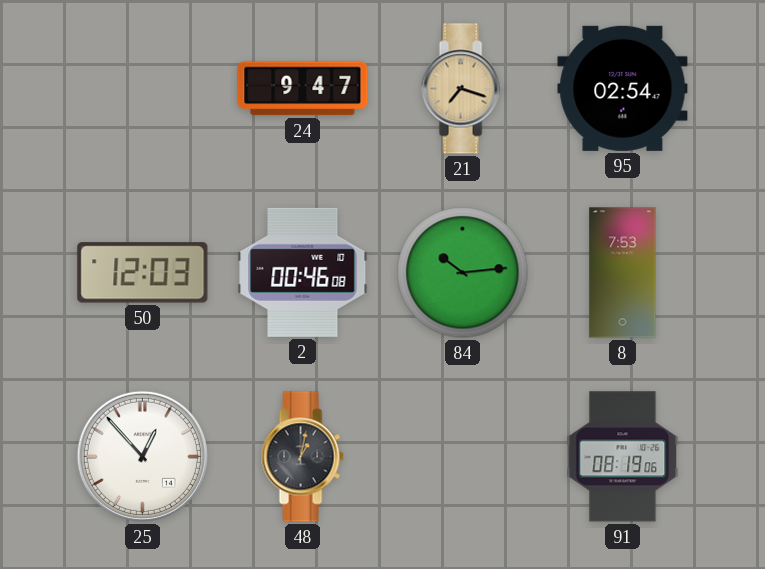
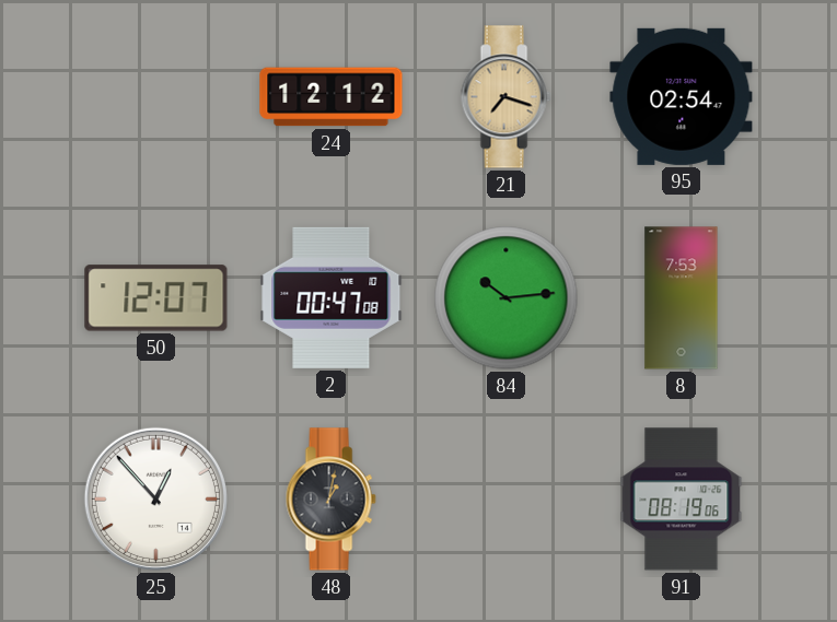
24: 9:47 -> 12:12
50: 12:03 -> 12:07
2: 00:46 -> 00:47
